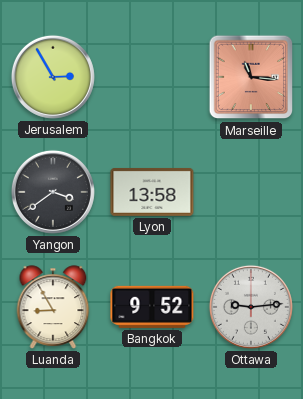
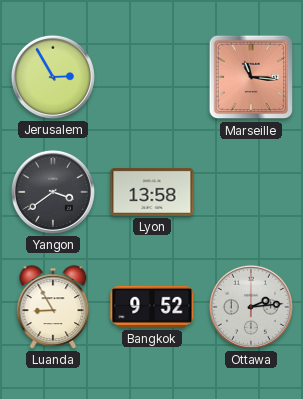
Ottawa: 9:14 -> 2:14
